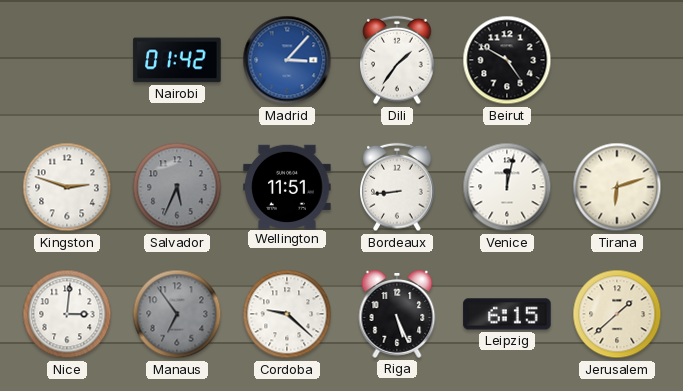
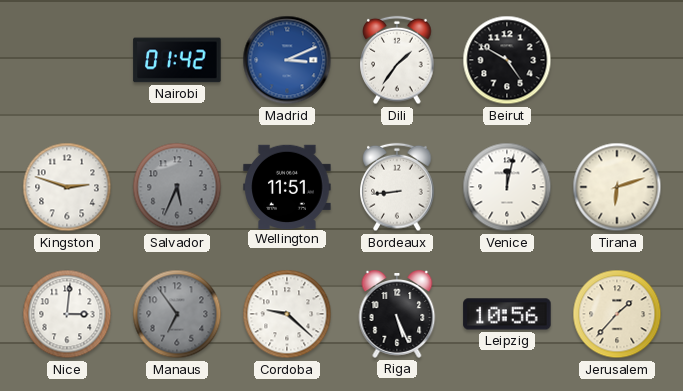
Madrid: 3:07 -> 3:11
Leipzig: 6:15 -> 10:56
Jerusalem: 1:38 -> 1:37
